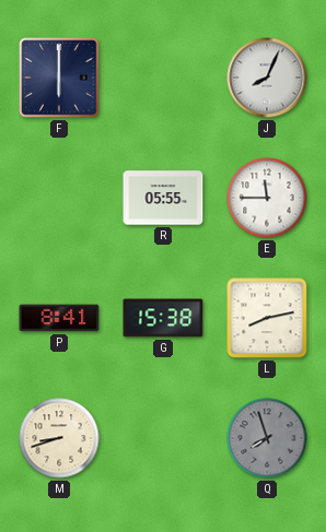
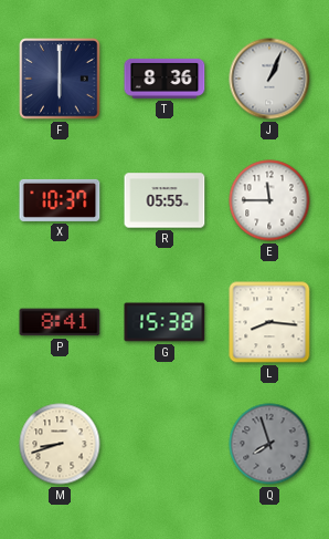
T: none -> 8:36
J: 8:04 -> 1:04
X: none -> 10:37
L: 8:13 -> 8:16
